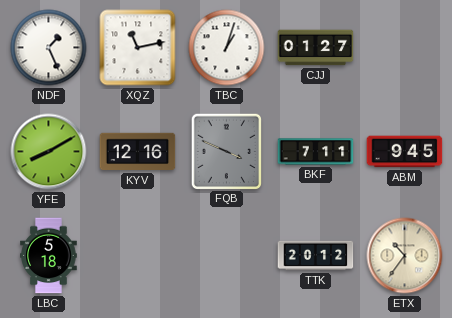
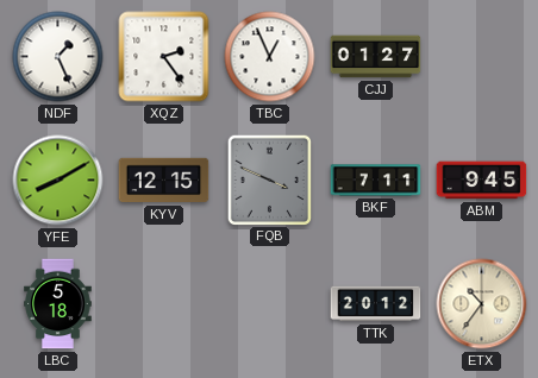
XQZ: 11:13 -> 2:24
TBC: 1:03 -> 12:56
KYV: 12:16 -> 12:15
